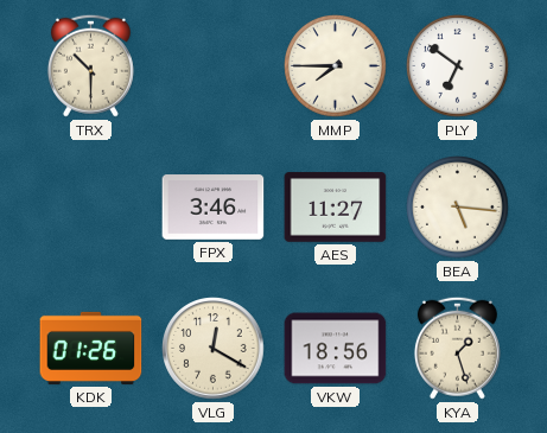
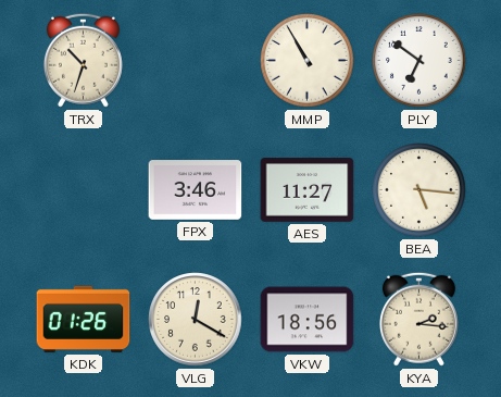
TRX: 10:30 -> 10:33
MMP: 7:45 -> 10:55
KYA: 1:27 -> 2:16
